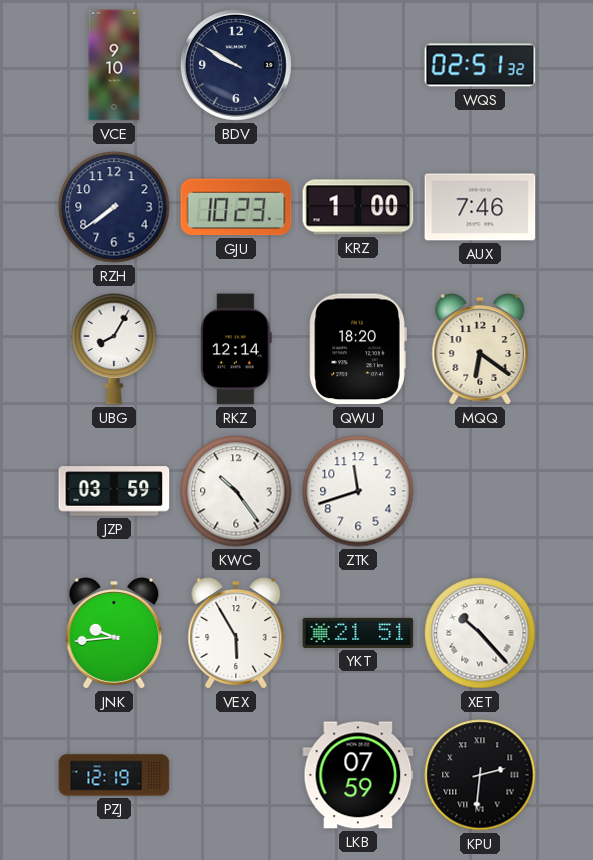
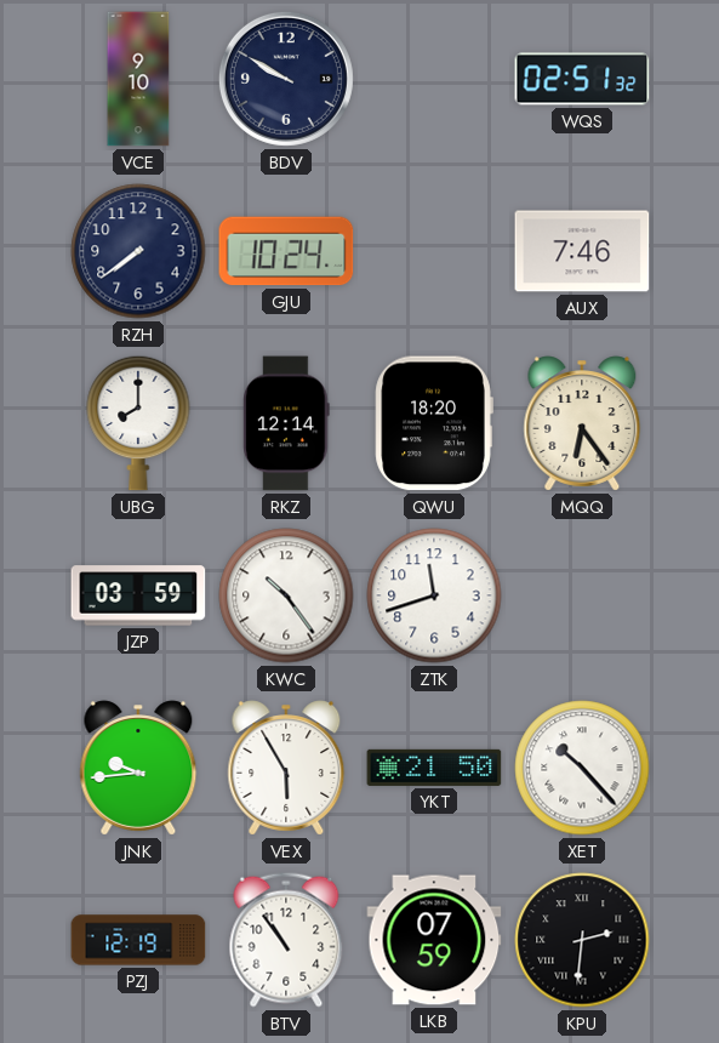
GJU: 10:23 -> 10:24
KRZ: 1:00 -> none
UBG: 8:05 -> 8:00
MQQ: 6:21 -> 6:24
YKT: 21:51 -> 21:50
BTV: none -> 10:54
